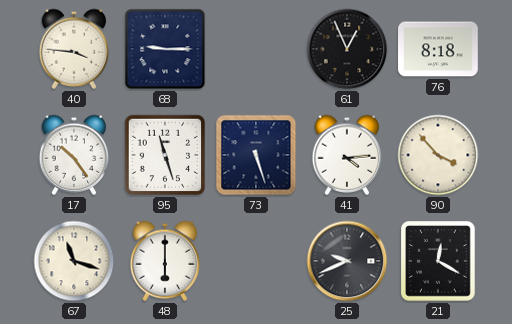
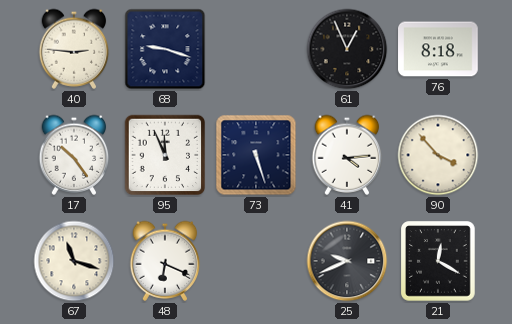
40: 3:46 -> 2:46
68: 9:15 -> 9:18
95: 11:27 -> 11:56
48: 6:00 -> 6:19
